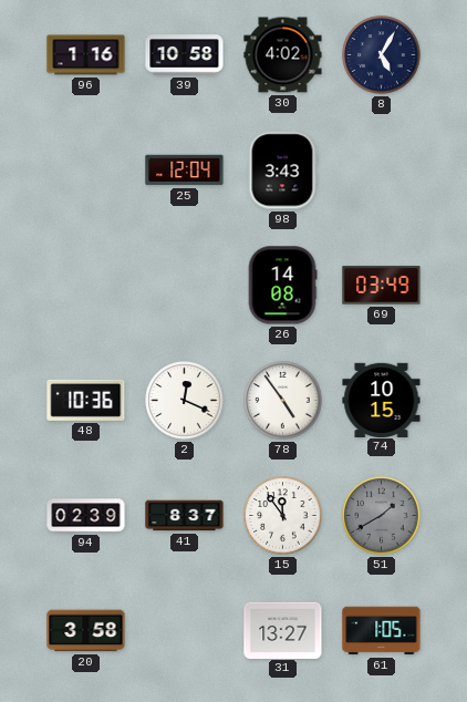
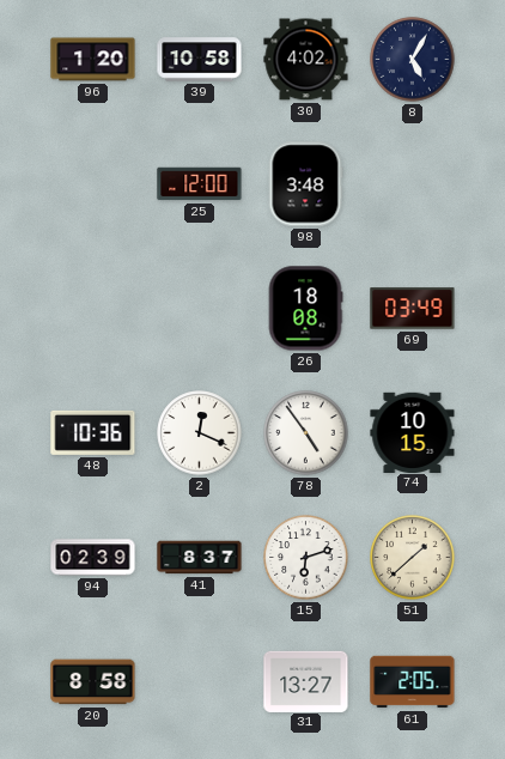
96: 1:16 -> 1:20
25: 12:04 -> 12:00
98: 3:43 -> 3:48
26: 14:08 -> 18:08
15: 11:54 -> 6:12
51: 1:40 -> 1:38
51 dial: grey -> cream
20: 3:58 -> 8:58
61: 1:05 -> 2:05
